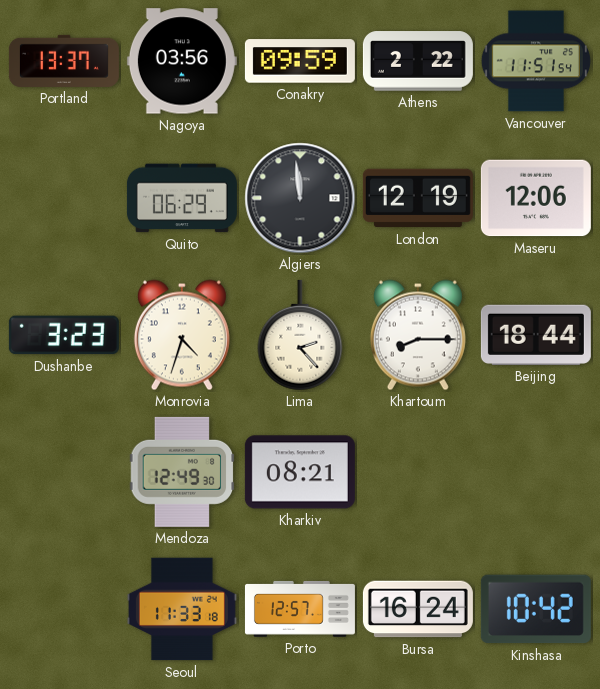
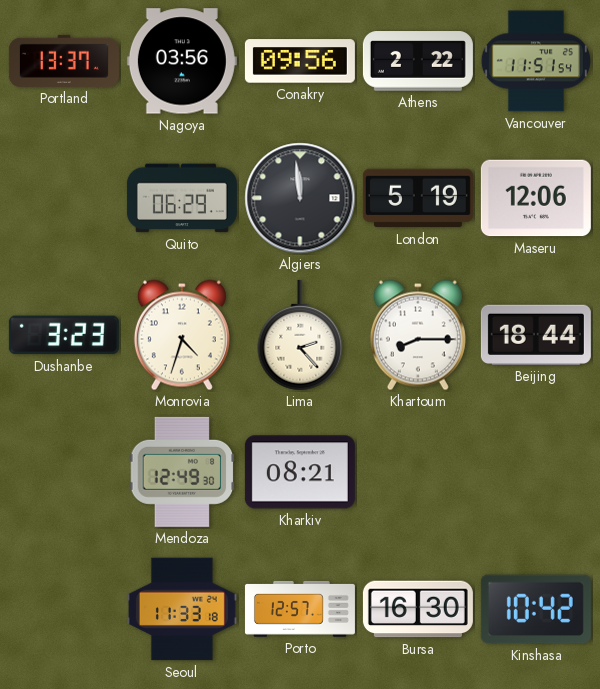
Conakry: 09:59 -> 09:56
London: 12:19 -> 5:19
Bursa: 16:24 -> 16:30
